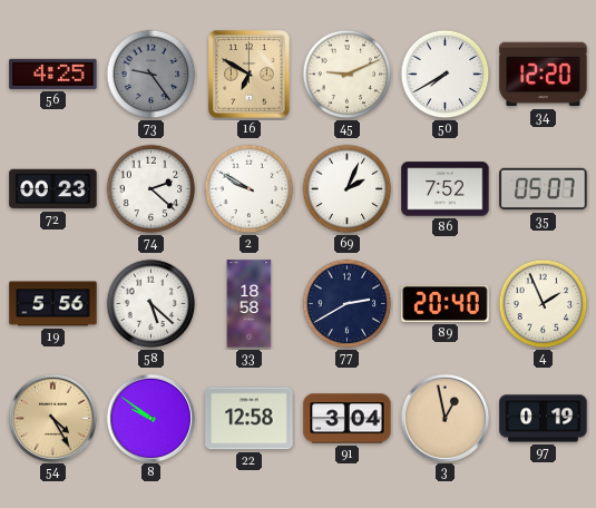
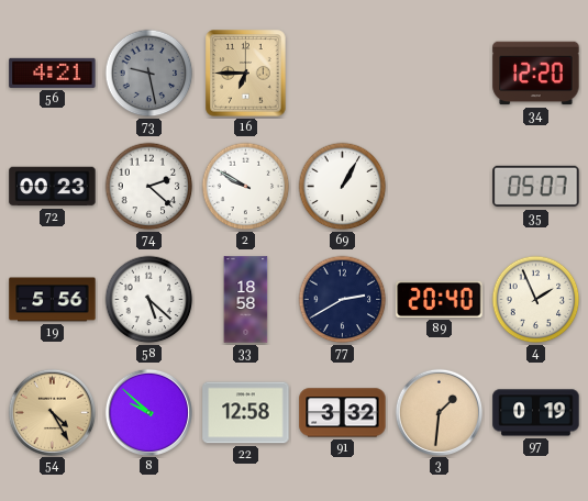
56: 4:25 -> 4:21
73: 9:24 -> 9:28
16: 6:50 -> 6:45
45: 9:11 -> none
50: 7:40 -> none
69: 2:04 -> 1:05
86: 7:52 -> none
8: 9:51 -> 9:52
91: 3:04 -> 3:32
3: 12:58 -> 1:31
